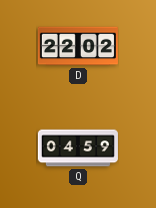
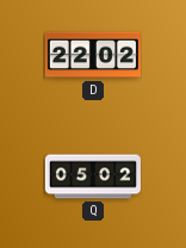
Q: 04:59 -> 05:02
